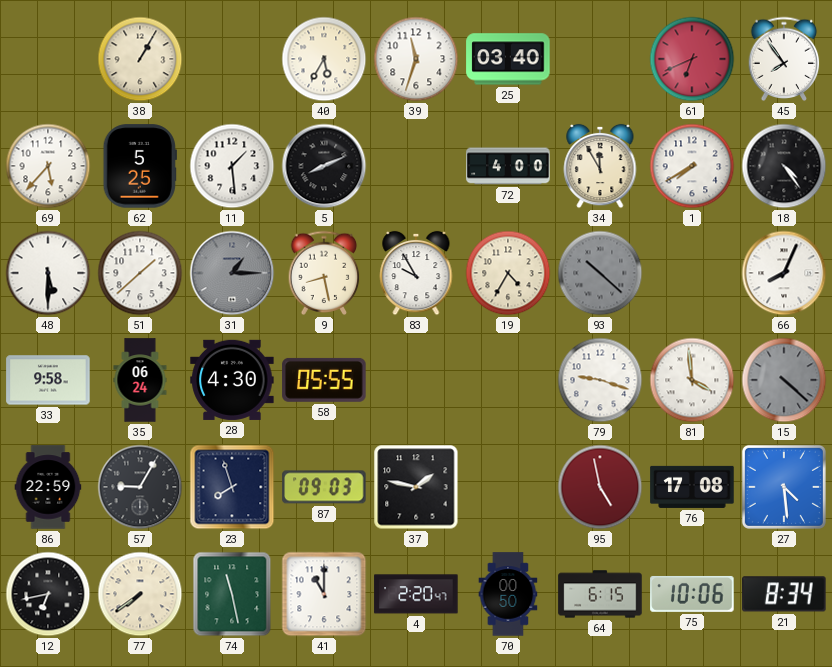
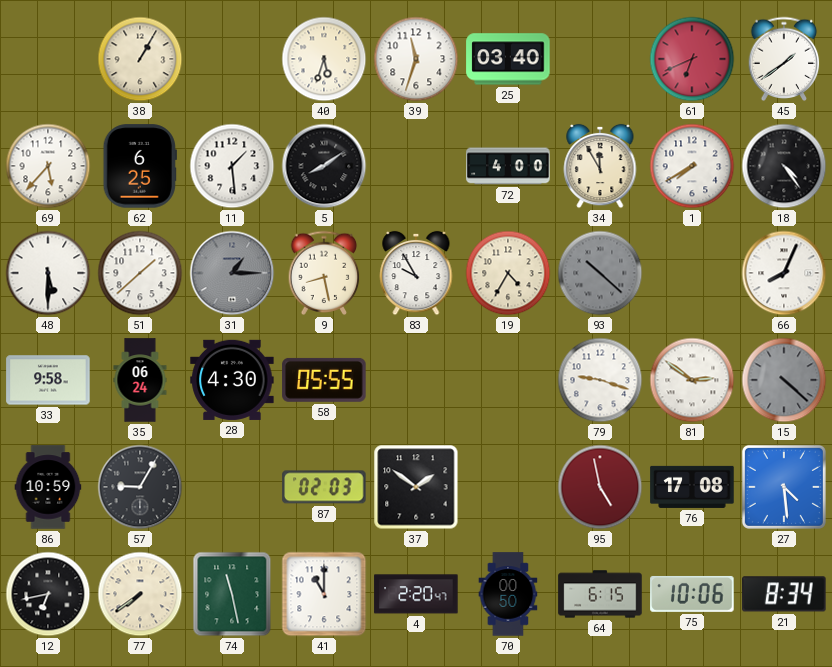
40: 5:35 -> 5:33
45: 7:54 -> 1:39
62: 5:25 -> 6:25
5: 8:11 -> 8:09
81: 3:59 -> 2:51
86: 22:59 -> 10:59
23: 7:57 -> none
87: 09:03 -> 02:03
37: 1:47 -> 1:51
